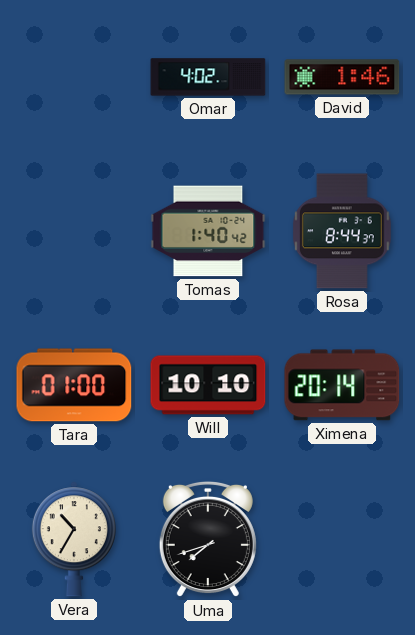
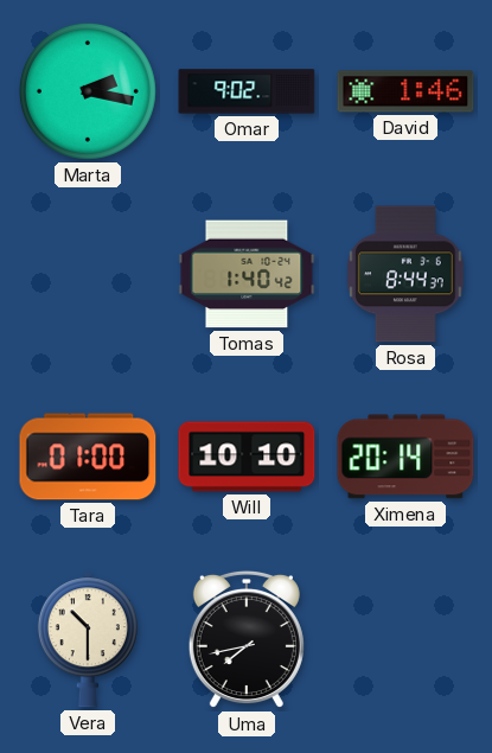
Marta: none -> 2:17
Omar: 4:02 -> 9:02
Vera: 10:35 -> 10:30
Uma: 7:42 -> 7:43
